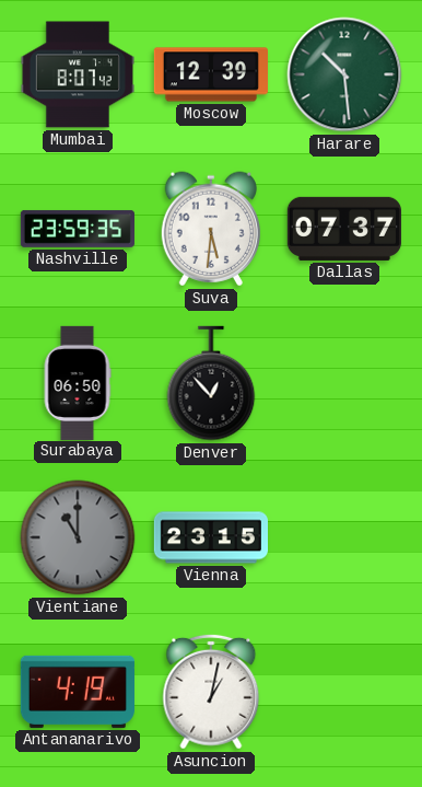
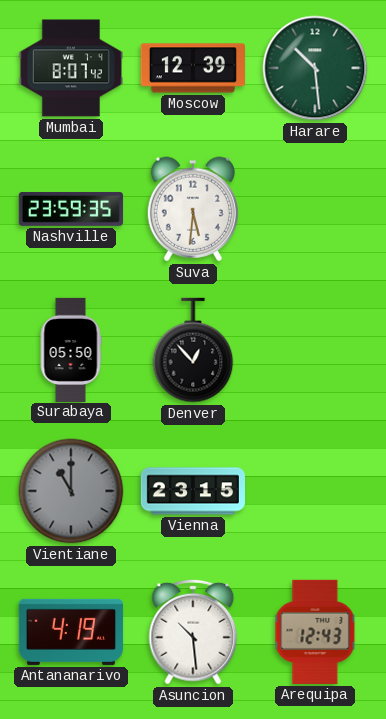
Dallas: 07:37 -> none
Surabaya: 06:50 -> 05:50
Asuncion: 1:02 -> 10:29
Arequipa: none -> 12:43
